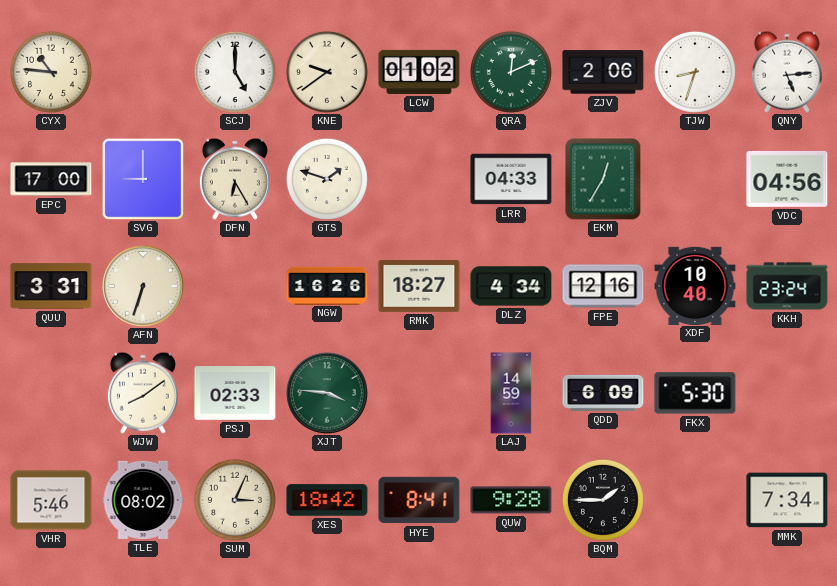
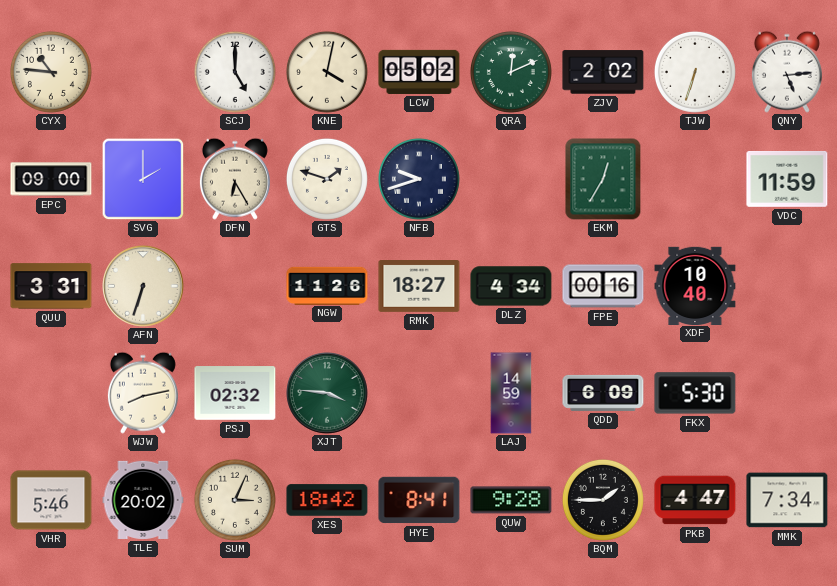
KNE: 9:39 -> 4:02
LCW: 01:02 -> 05:02
ZJV: 2:06 -> 2:02
TJW: 8:33 -> 6:33
EPC: 17:00 -> 09:00
SVG: 9:00 -> 2:00
NFB: none -> 9:42
LRR: 04:33 -> none
VDC: 04:56 -> 11:59
NGW: 16:26 -> 11:26
FPE: 12:16 -> 00:16
KKH: 23:24 -> none
WJW: 8:09 -> 8:13
PSJ: 02:33 -> 02:32
TLE: 08:02 -> 20:02
PKB: none -> 4:47
